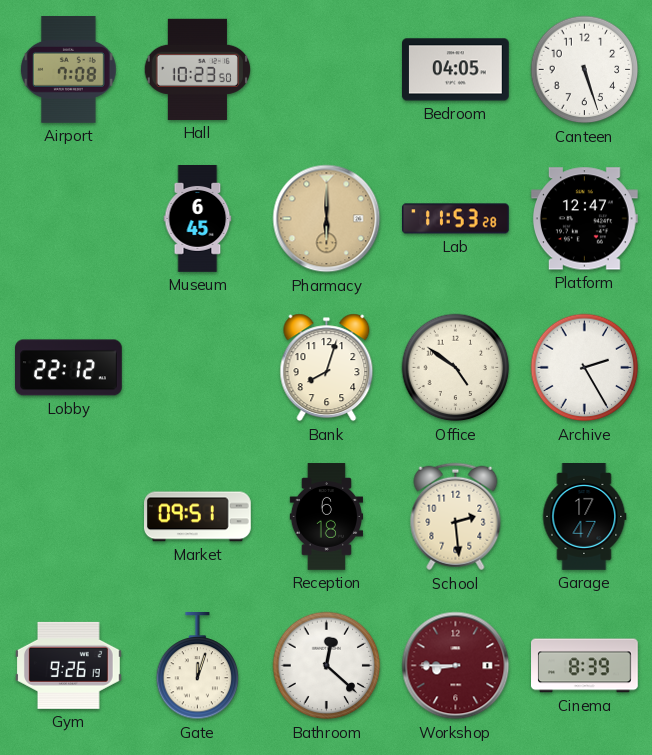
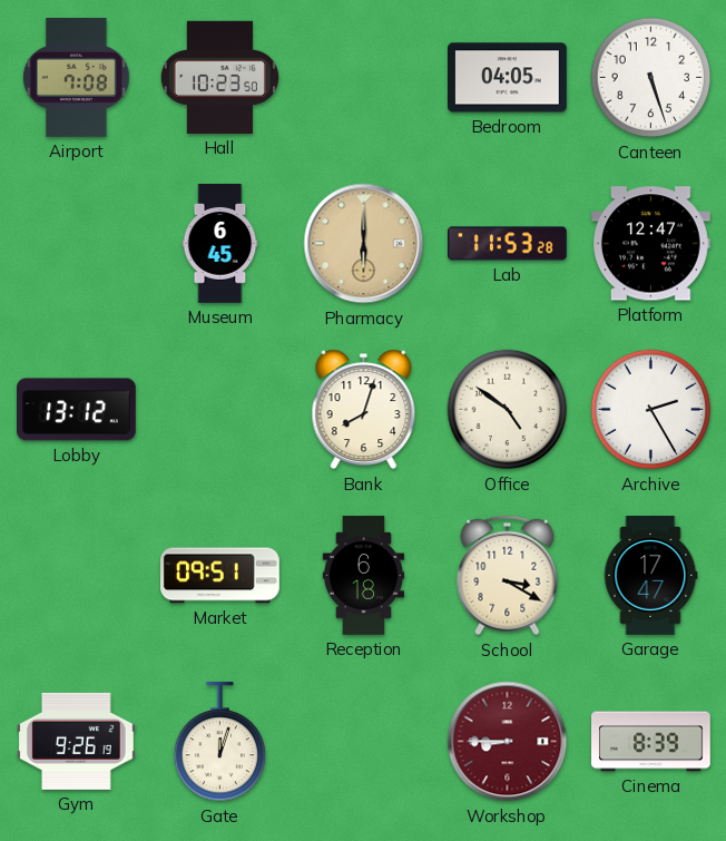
Lobby: 22:12 -> 13:12
School: 2:29 -> 3:20
Bathroom: 12:22 -> none
